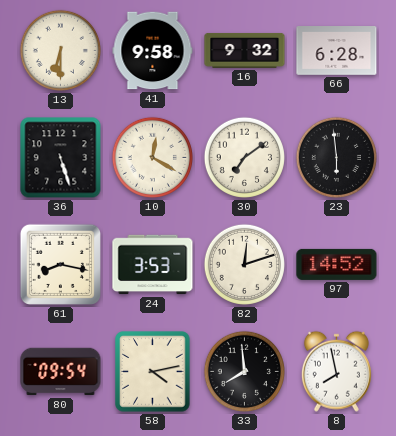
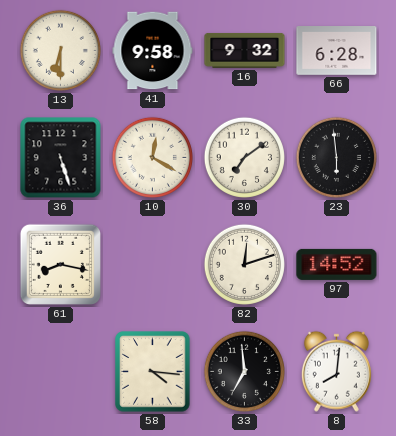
24: 3:53 -> none
80: 09:54 -> none
58: 4:13 -> 4:16
33: 7:59 -> 6:59
8: 7:58 -> 8:01
